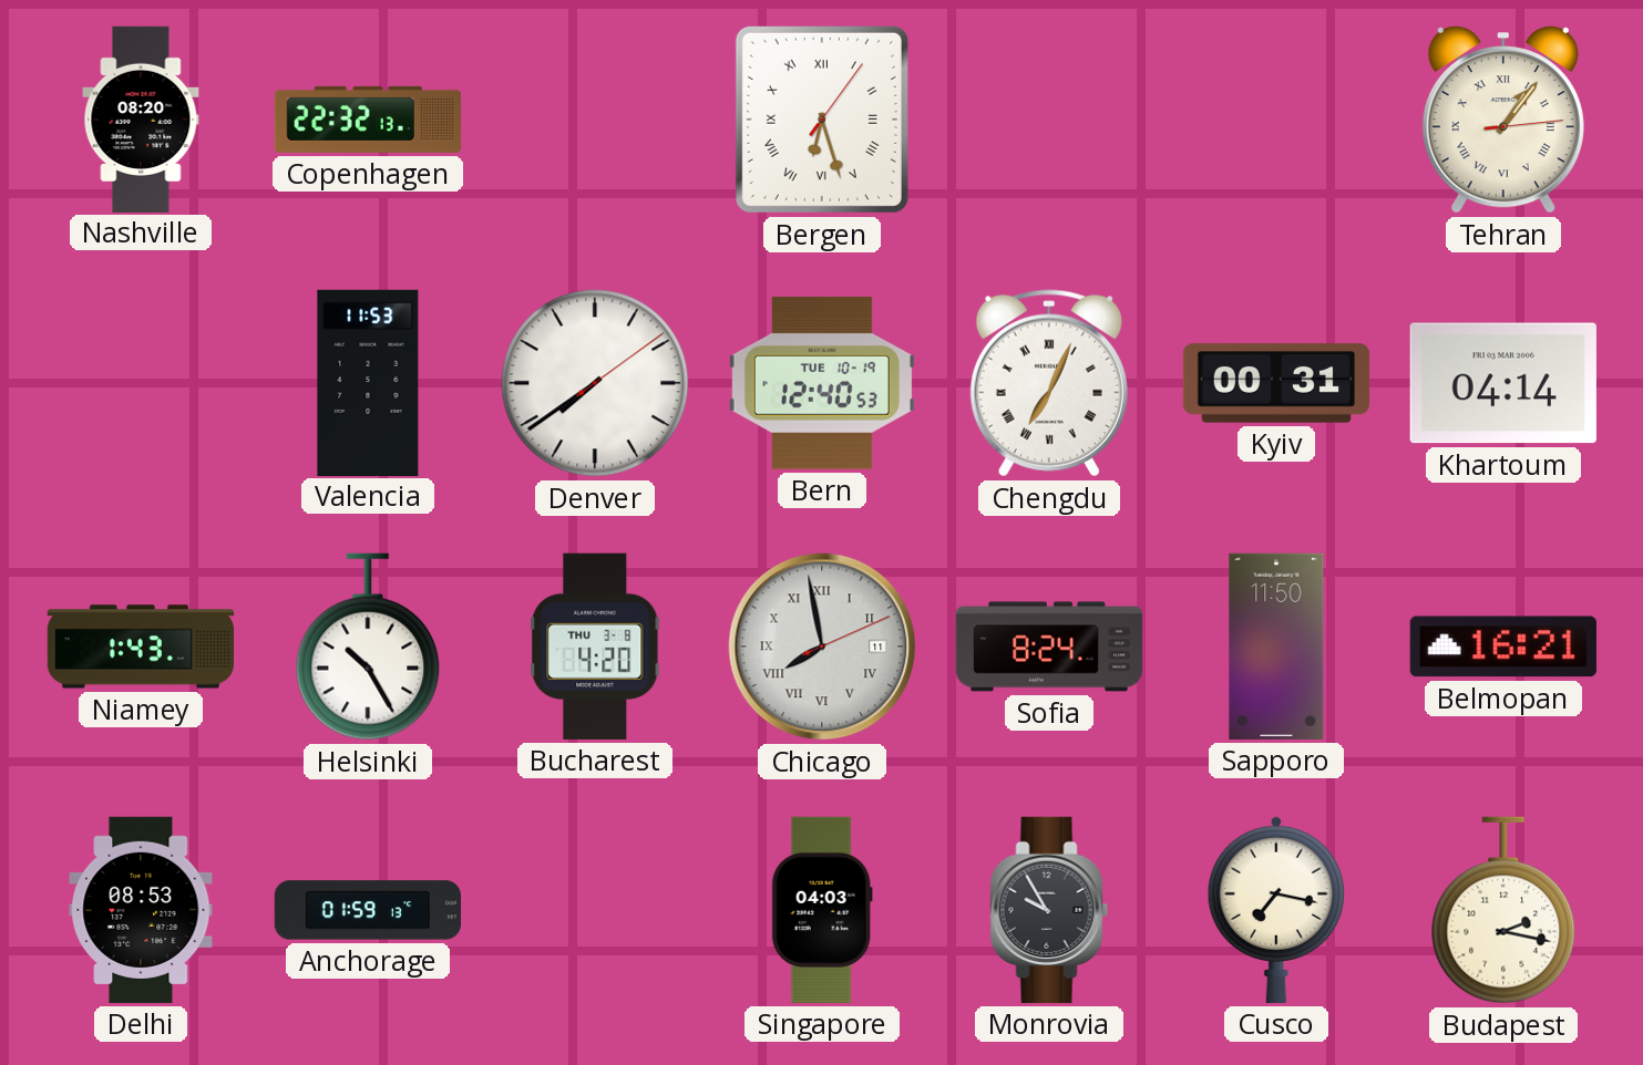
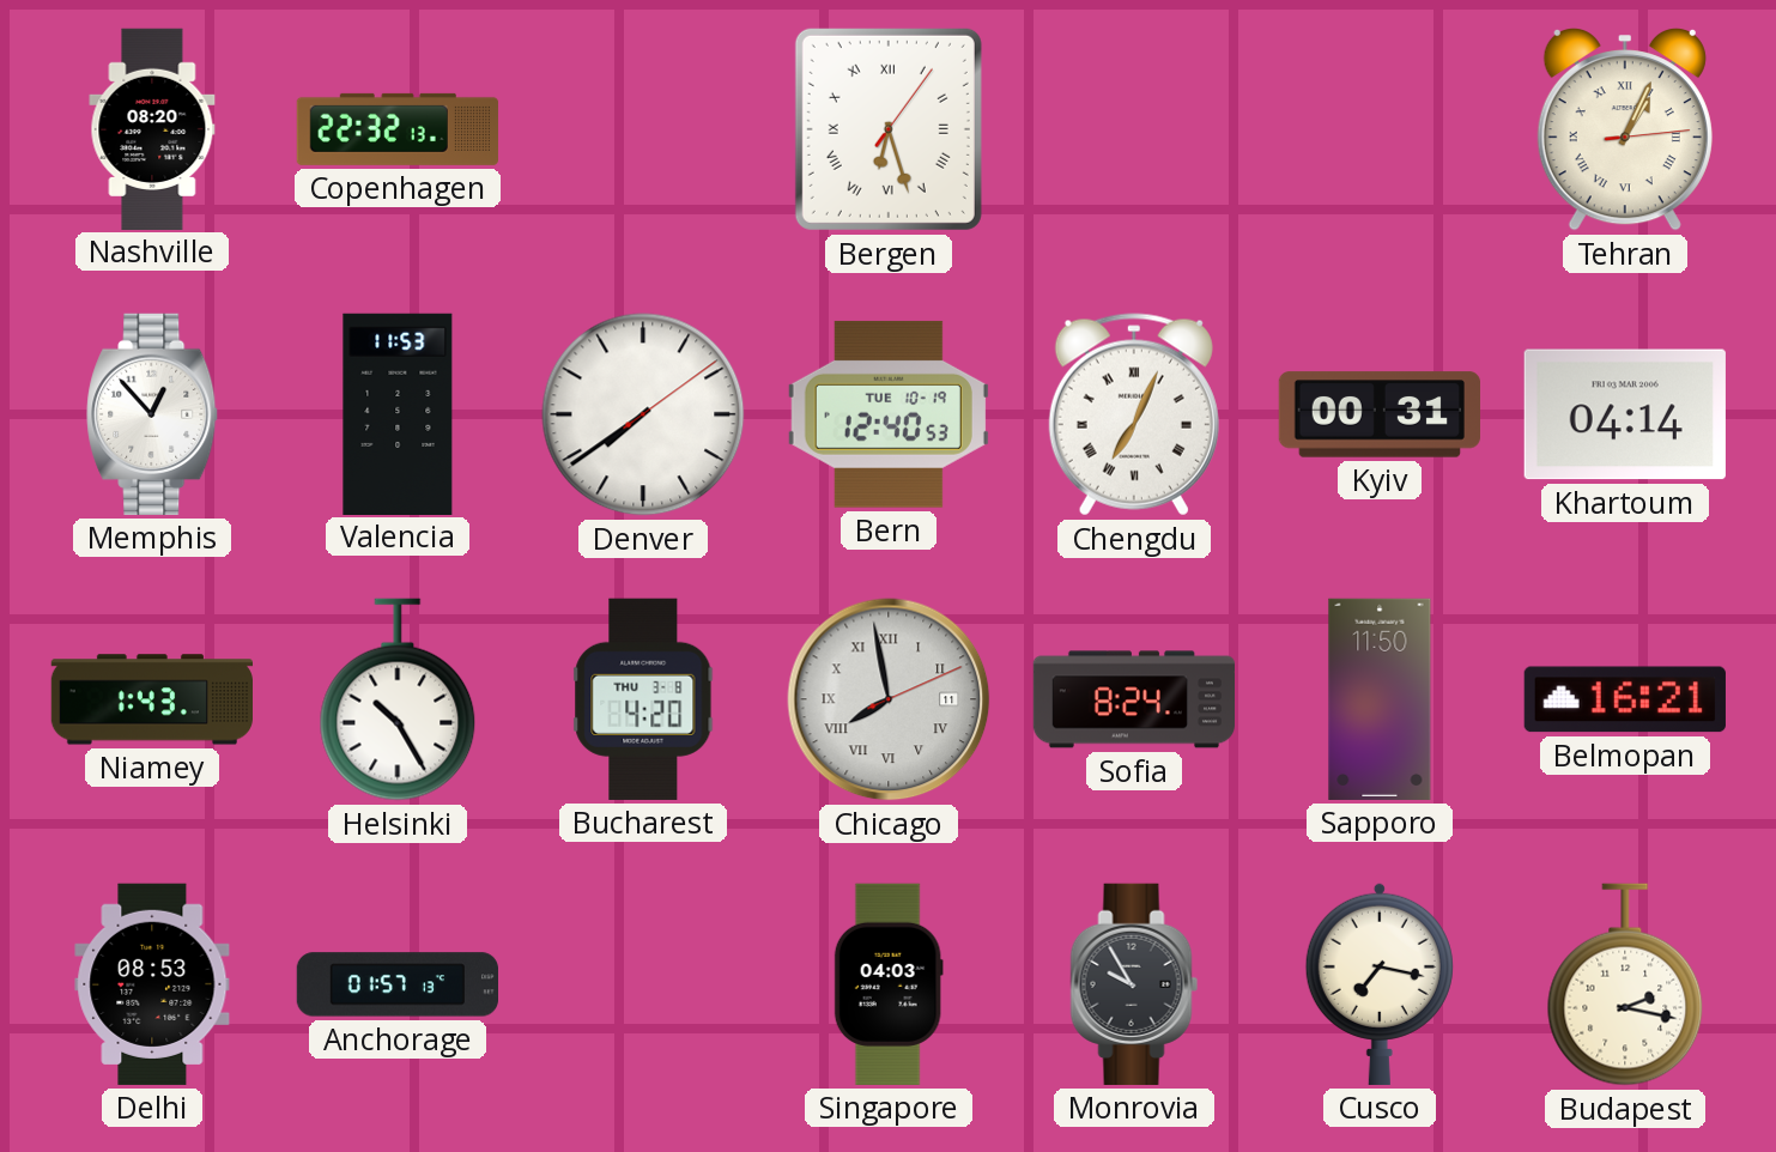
Tehran: 1:06 -> 1:04
Memphis: none -> 12:53
Anchorage: 01:59 -> 01:57
